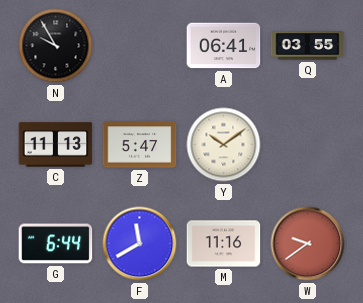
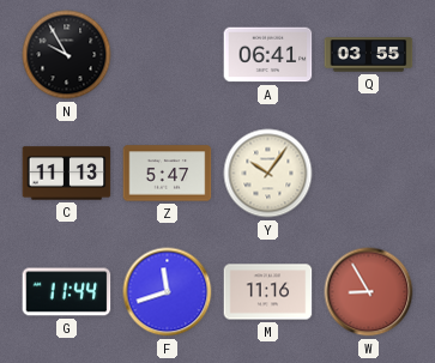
Y: 10:09 -> 10:06
G: 6:44 -> 11:44
F: 11:40 -> 11:42
W: 9:39 -> 8:55
